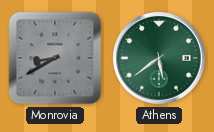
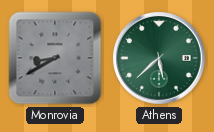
Athens: 5:39 -> 5:38
